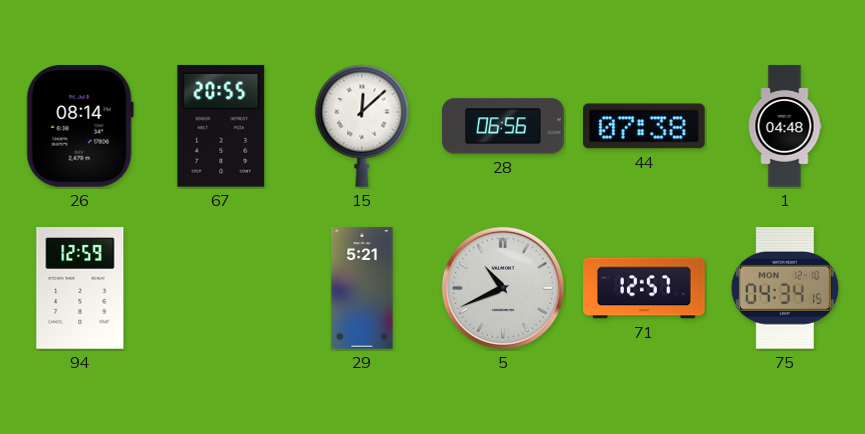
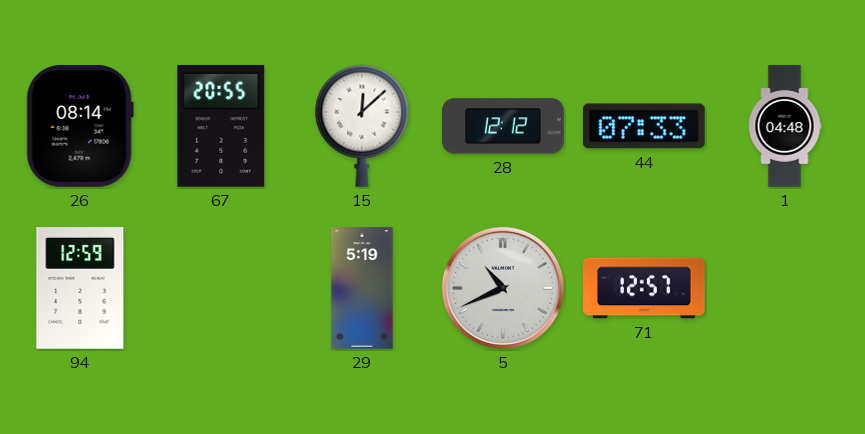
28: 06:56 -> 12:12
44: 07:38 -> 07:33
29: 5:21 -> 5:19
75: 04:34 -> none
